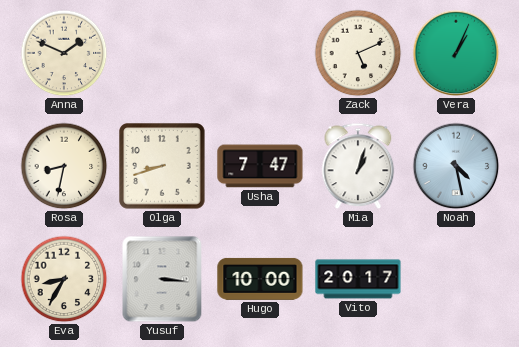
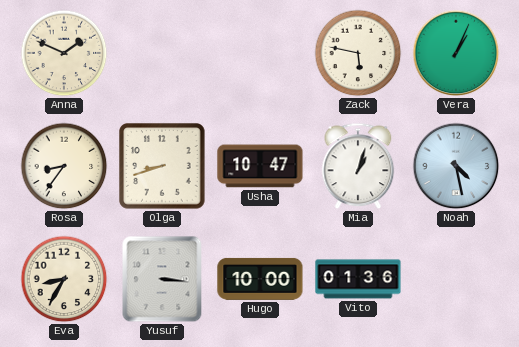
Zack: 5:11 -> 5:47
Rosa: 8:32 -> 8:36
Usha: 7:47 -> 10:47
Vito: 20:17 -> 01:36
